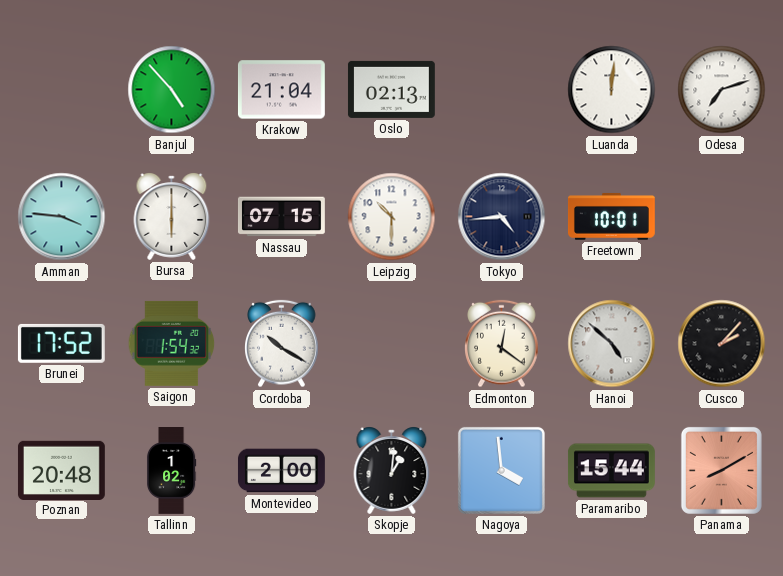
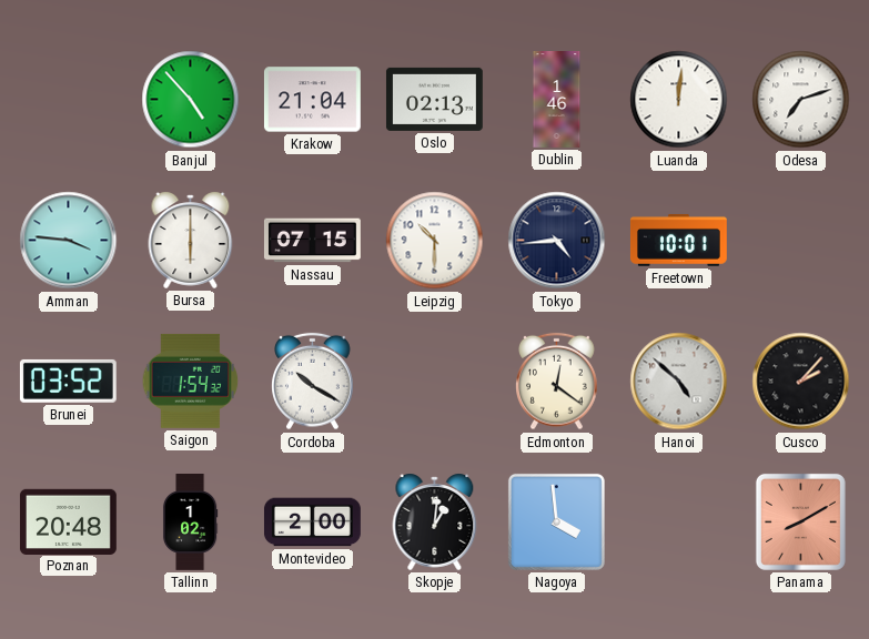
Dublin: none -> 1:46
Brunei: 17:52 -> 03:52
Paramaribo: 15:44 -> none
